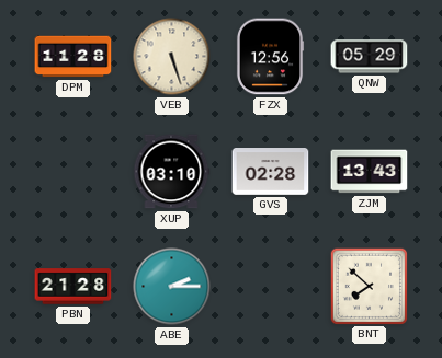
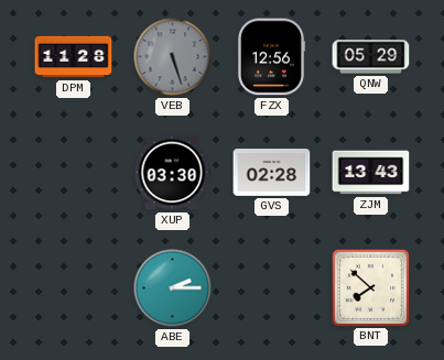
VEB dial: cream -> grey
XUP: 03:10 -> 03:30
PBN: 21:28 -> none
